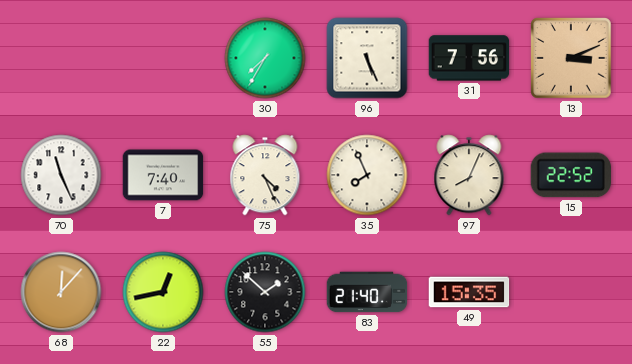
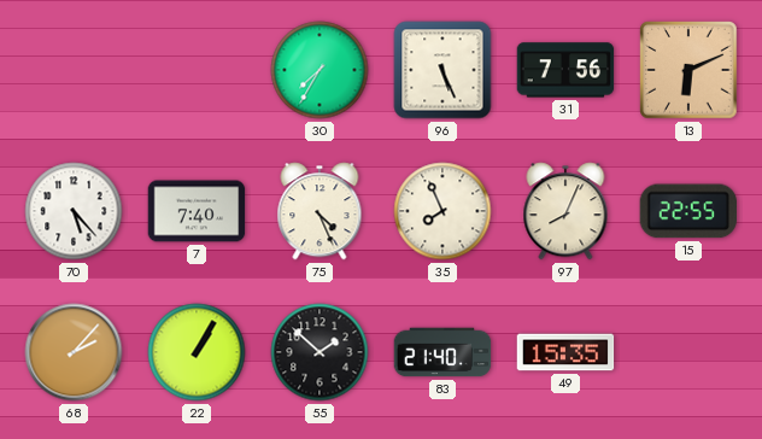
13: 3:11 -> 6:11
70: 11:26 -> 5:23
15: 22:52 -> 22:55
68: 12:07 -> 2:07
22: 12:43 -> 1:05
